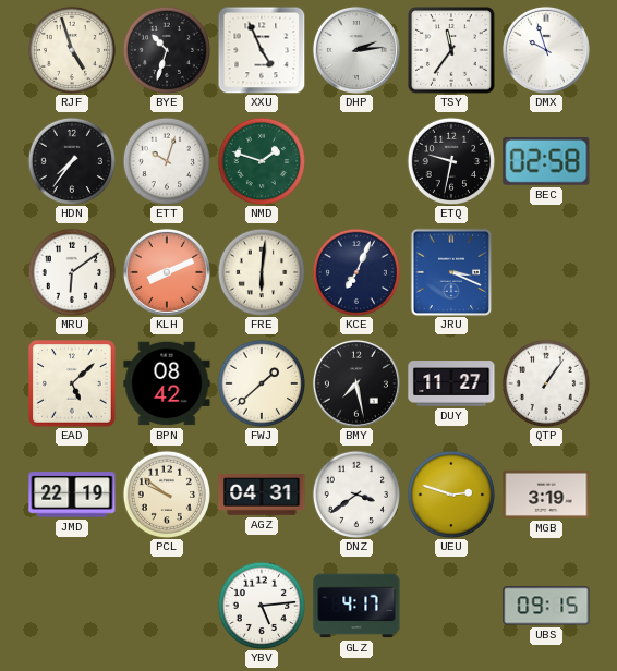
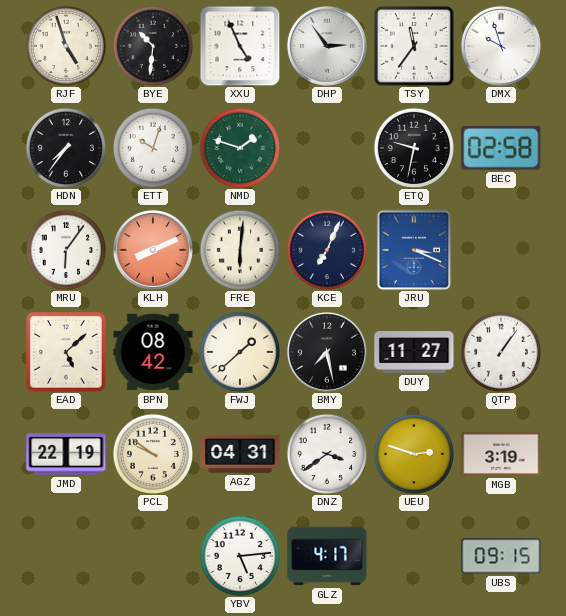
BYE: 10:33 -> 10:31
DHP: 2:14 -> 2:54
MRU: 6:09 -> 6:06
